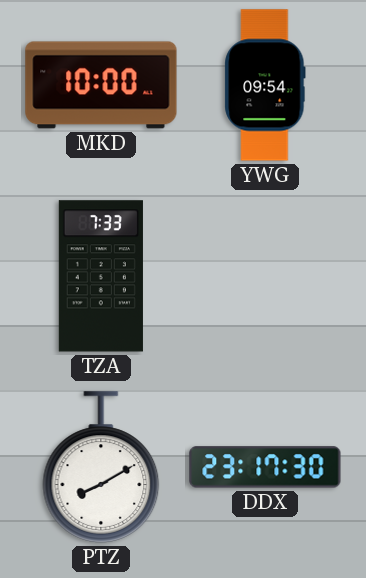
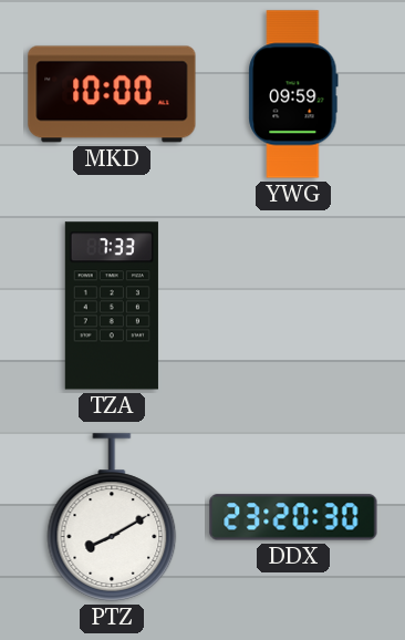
YWG: 09:54 -> 09:59
DDX: 23:17 -> 23:20
